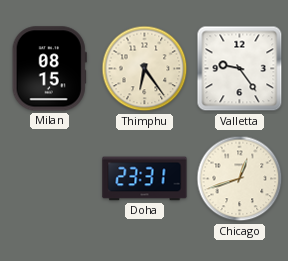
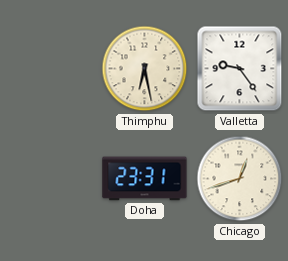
Milan: 08:15 -> none
Thimphu: 6:24 -> 6:28
